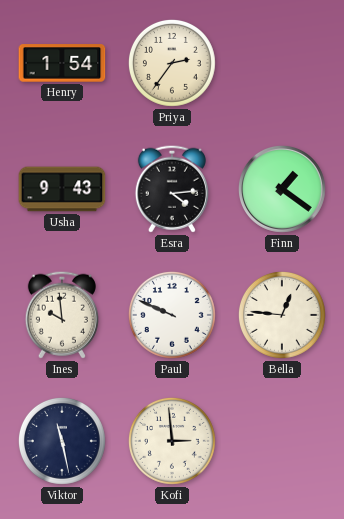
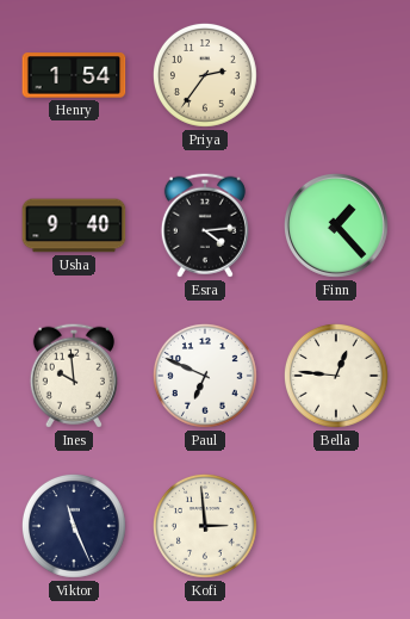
Usha: 9:43 -> 9:40
Finn: 1:21 -> 1:23
Paul: 9:49 -> 6:49
Viktor: 11:28 -> 11:26
